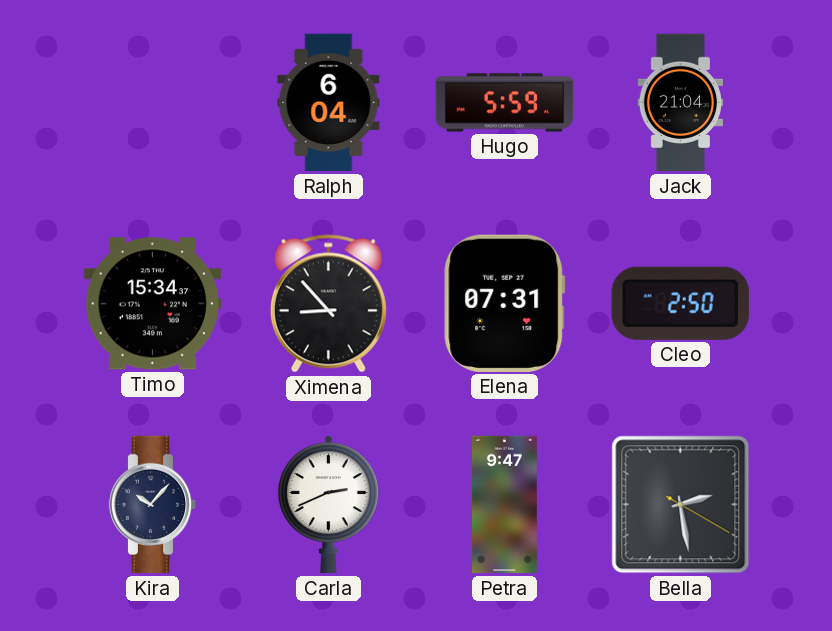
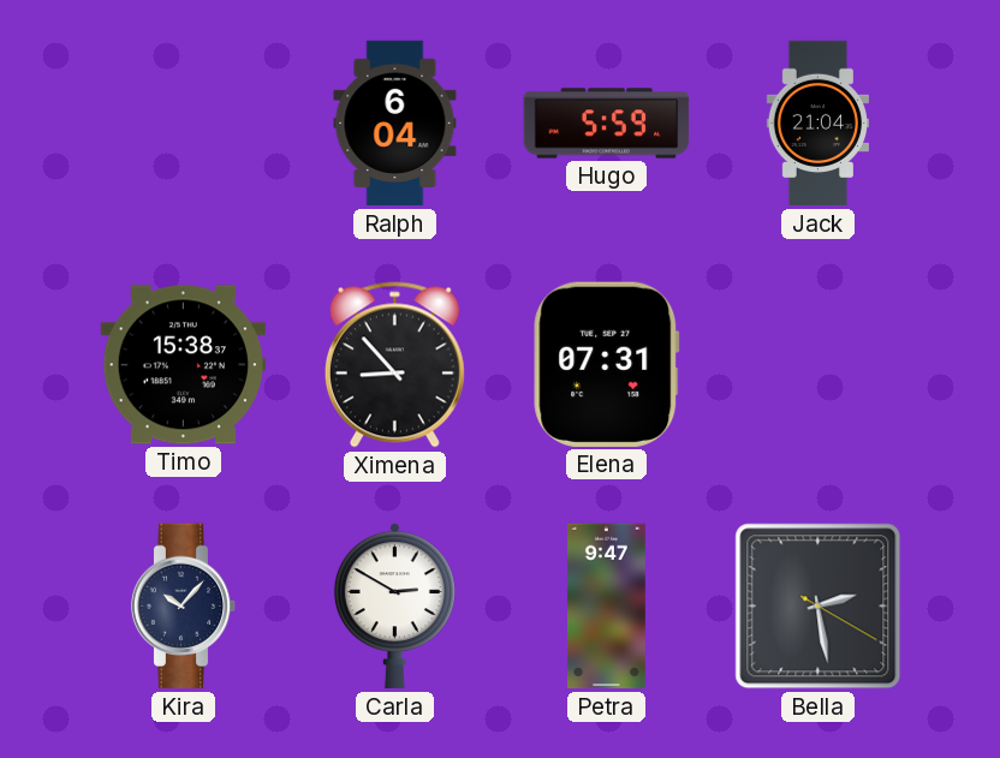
Timo: 15:34 -> 15:38
Cleo: 2:50 -> none
Carla: 2:41 -> 2:50
